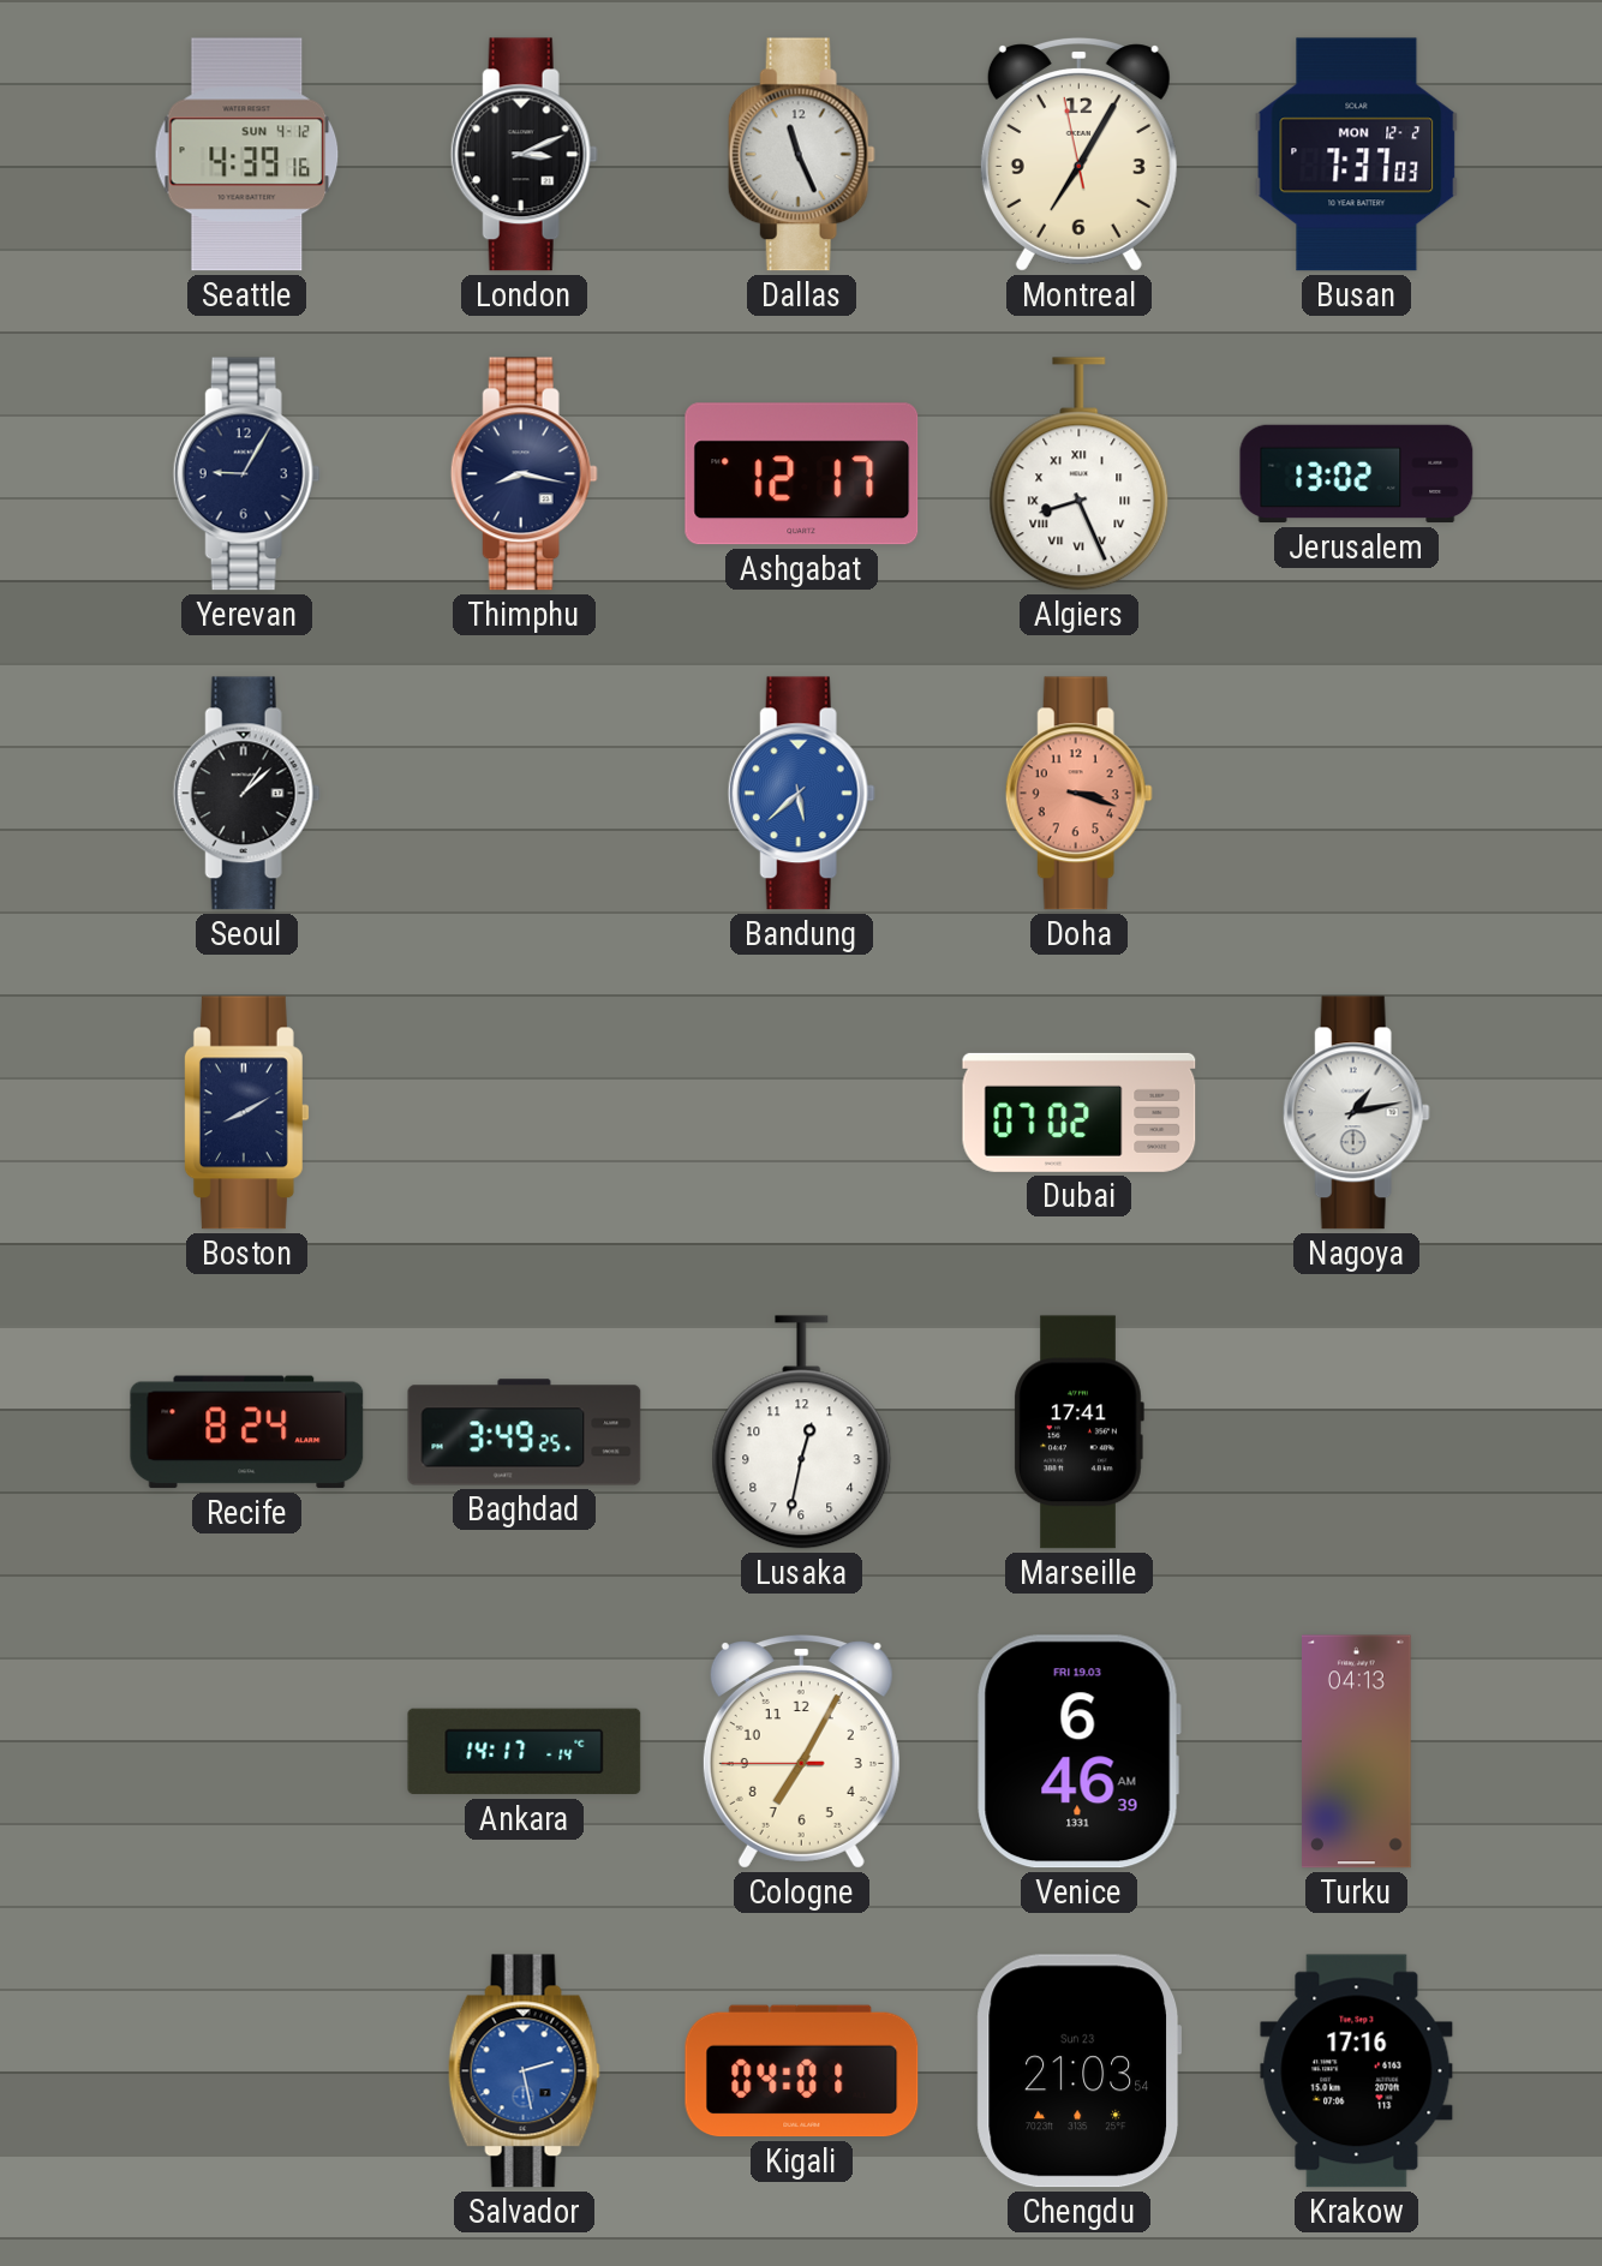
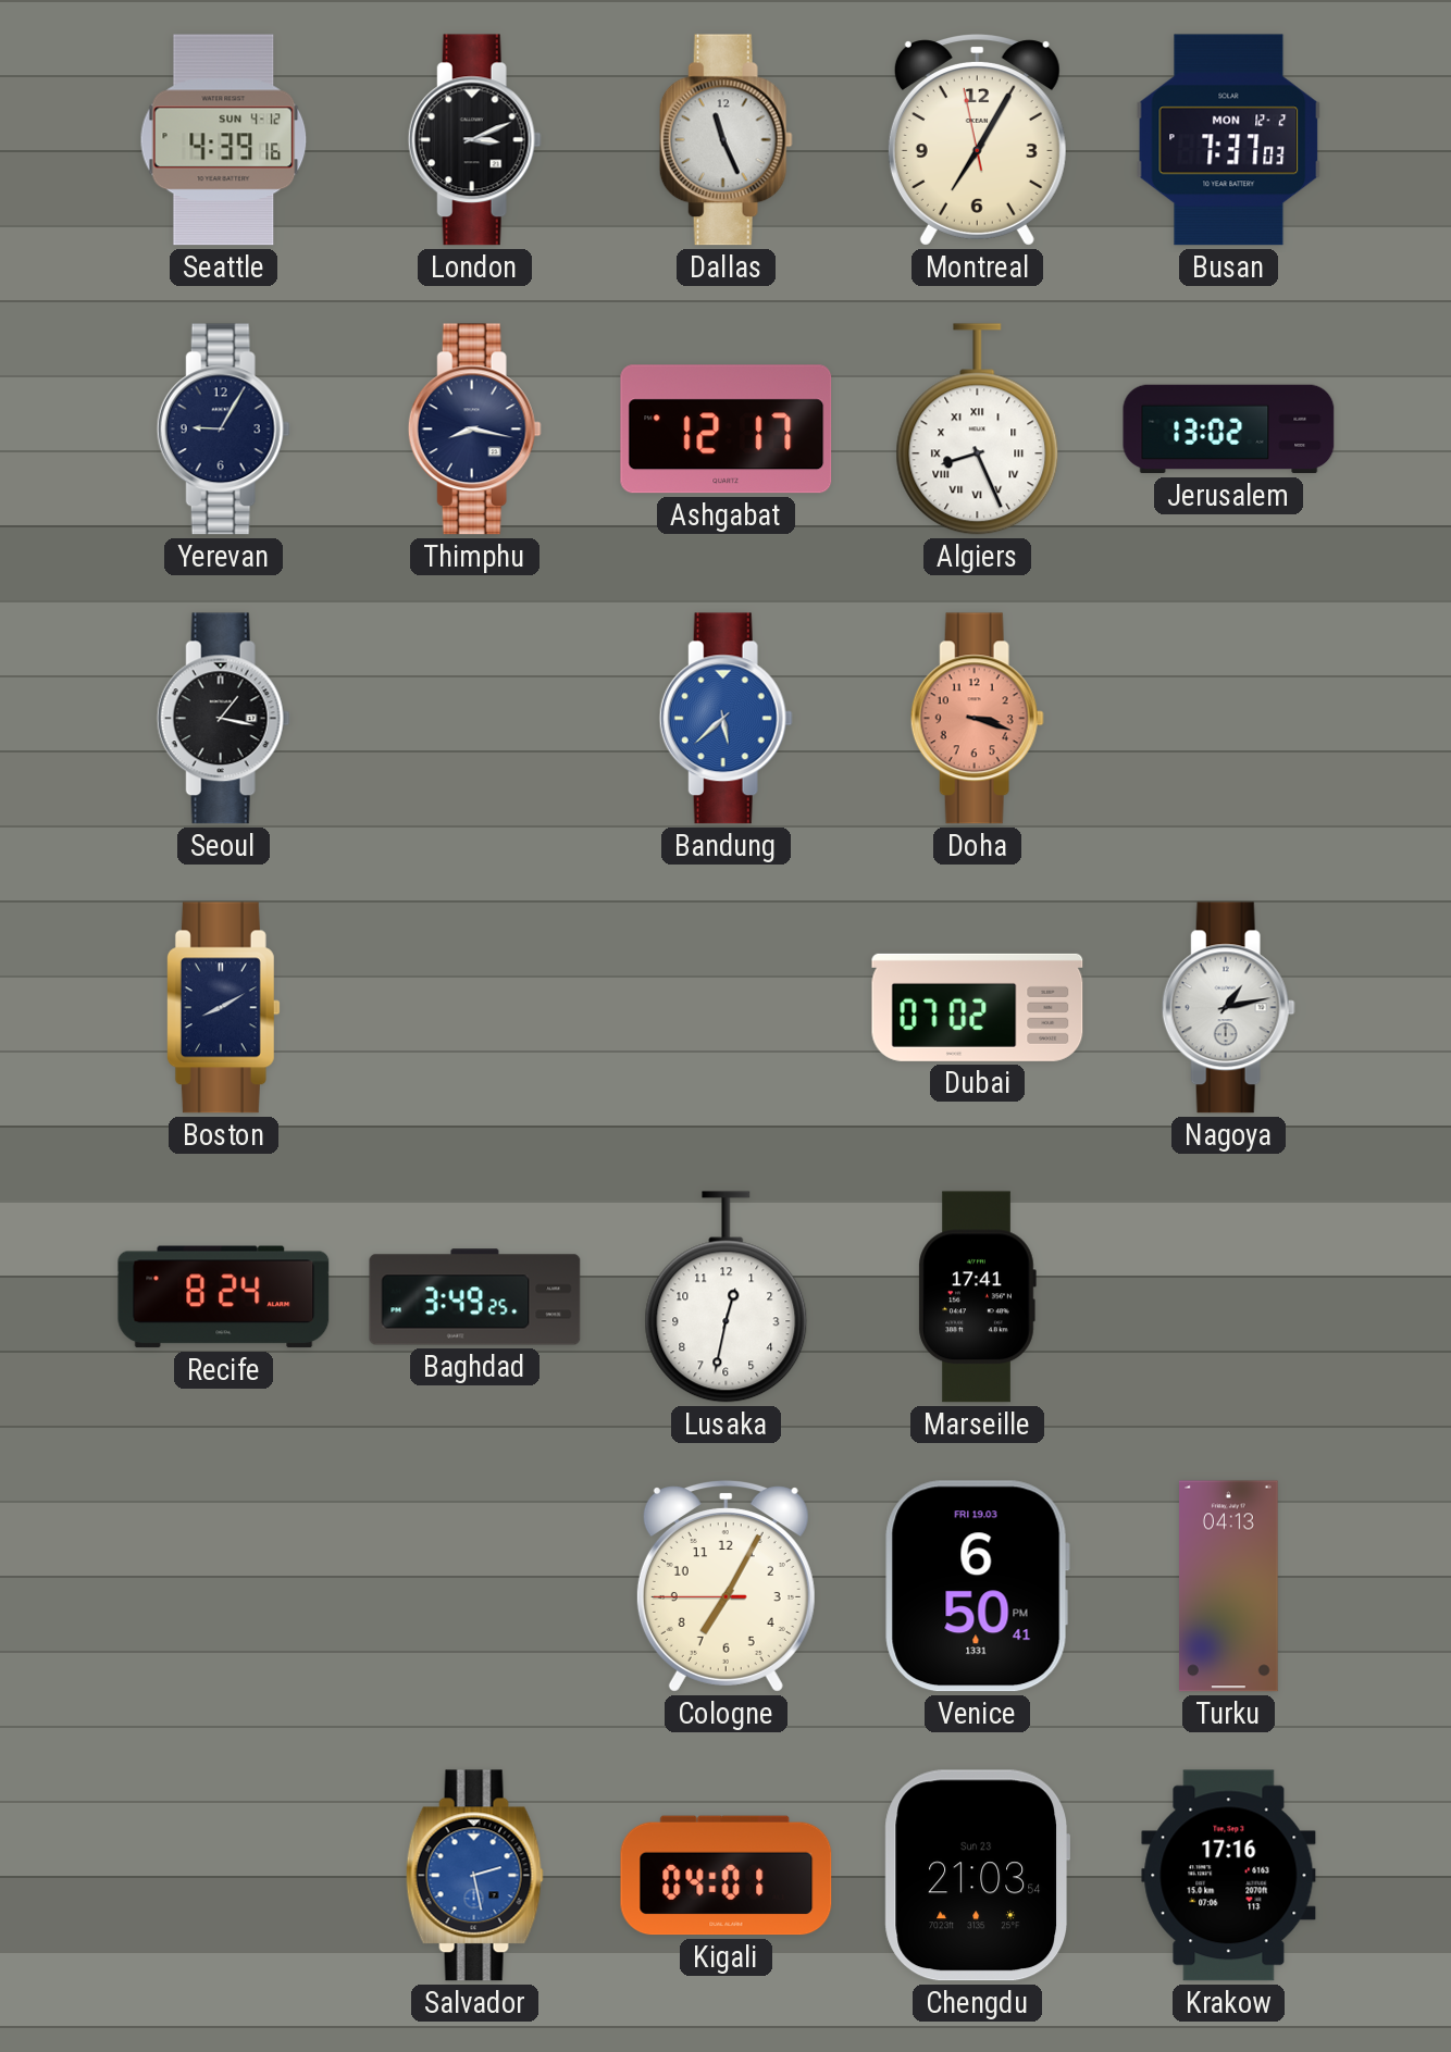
Seoul: 1:08 -> 1:17
Ankara: 14:17 -> none
Venice: 6:46 -> 6:50
